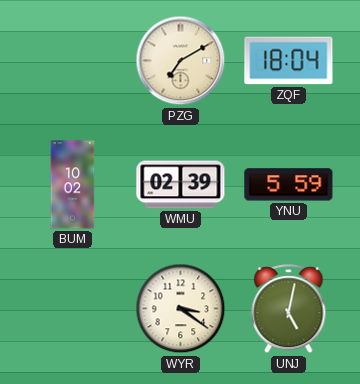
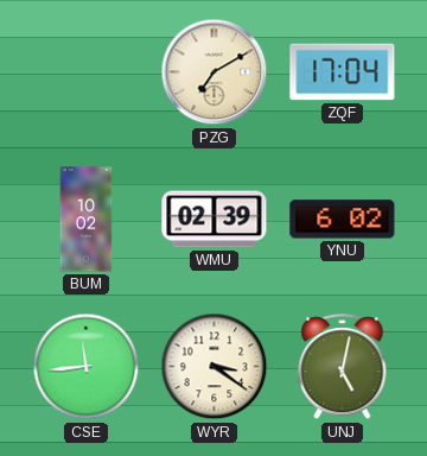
ZQF: 18:04 -> 17:04
YNU: 5:59 -> 6:02
CSE: none -> 11:44
